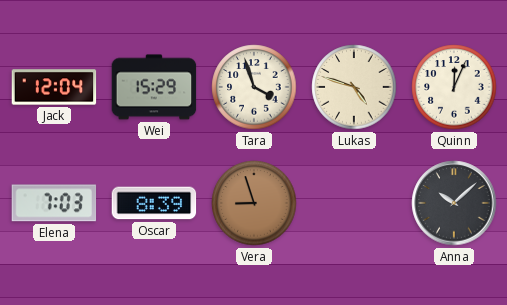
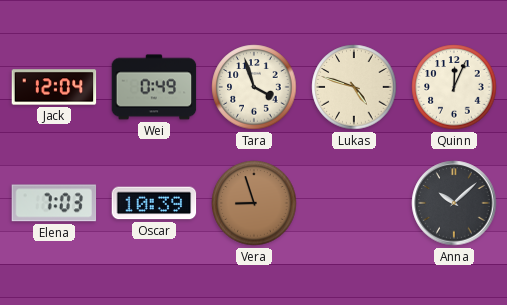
Wei: 15:29 -> 0:49
Oscar: 8:39 -> 10:39
